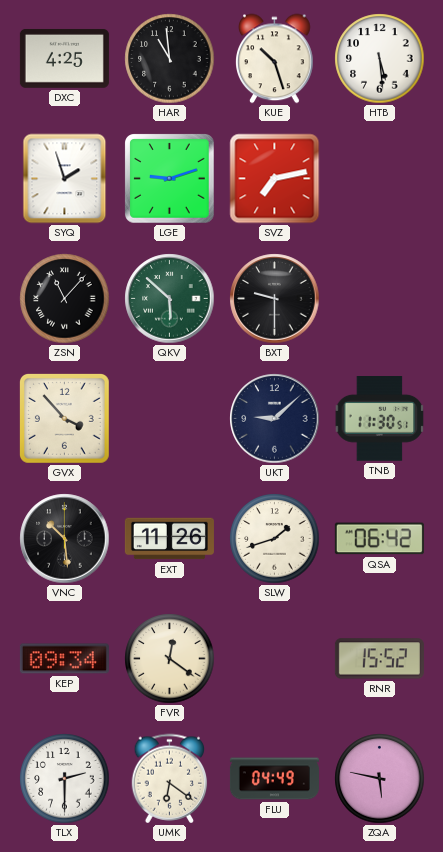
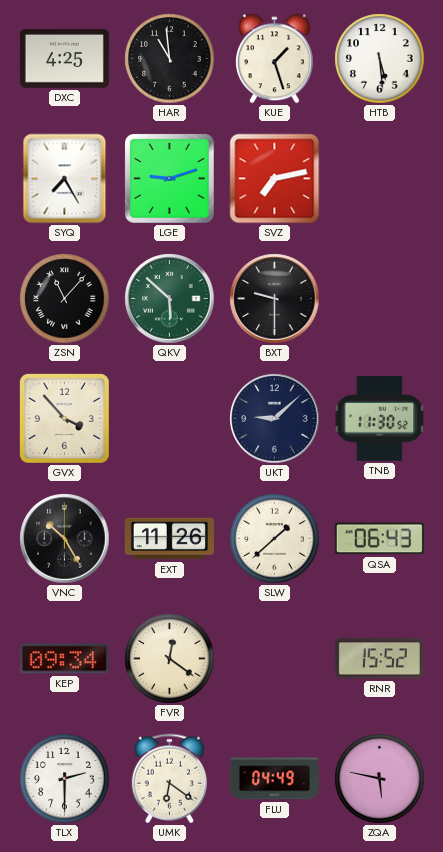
KUE: 10:27 -> 1:27
SYQ: 1:57 -> 7:25
TNB: 11:30:51 -> 11:30:52
VNC: 10:29 -> 10:25
SLW: 1:42 -> 1:38
QSA: 06:42 -> 06:43
